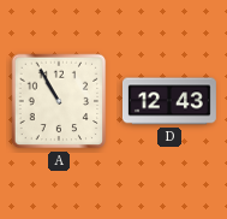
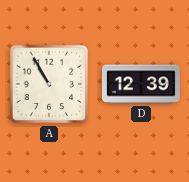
D: 12:43 -> 12:39
